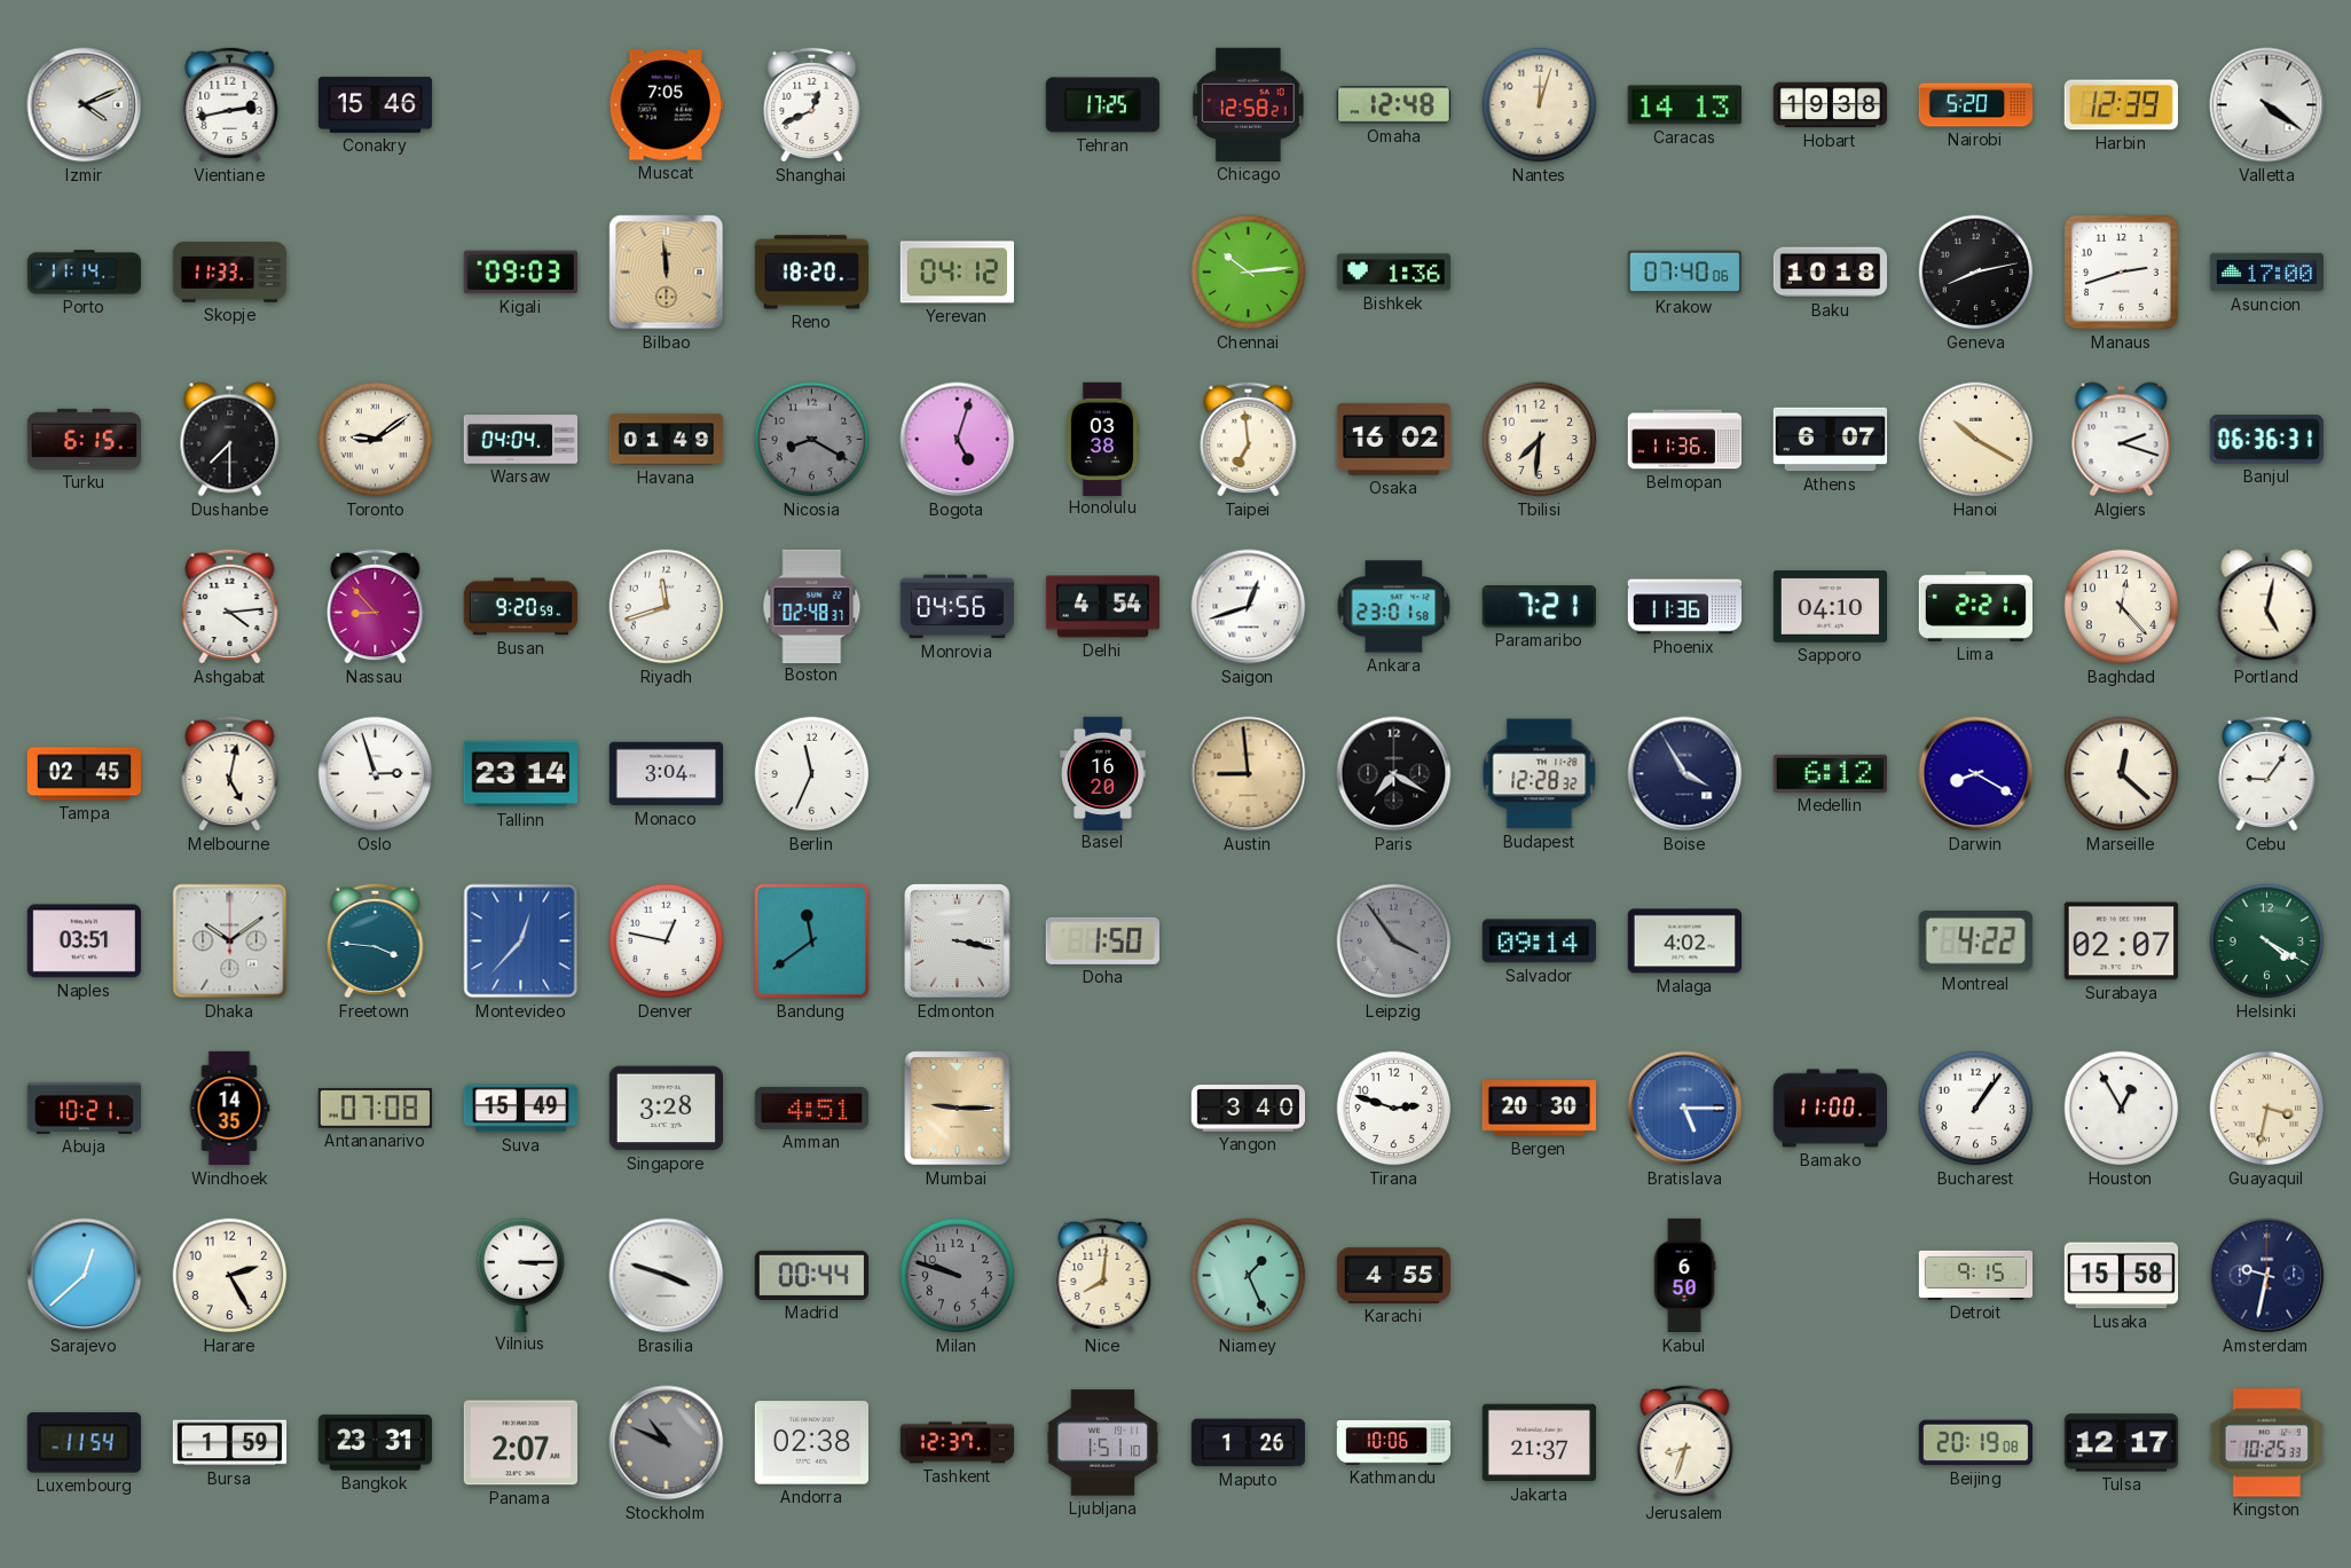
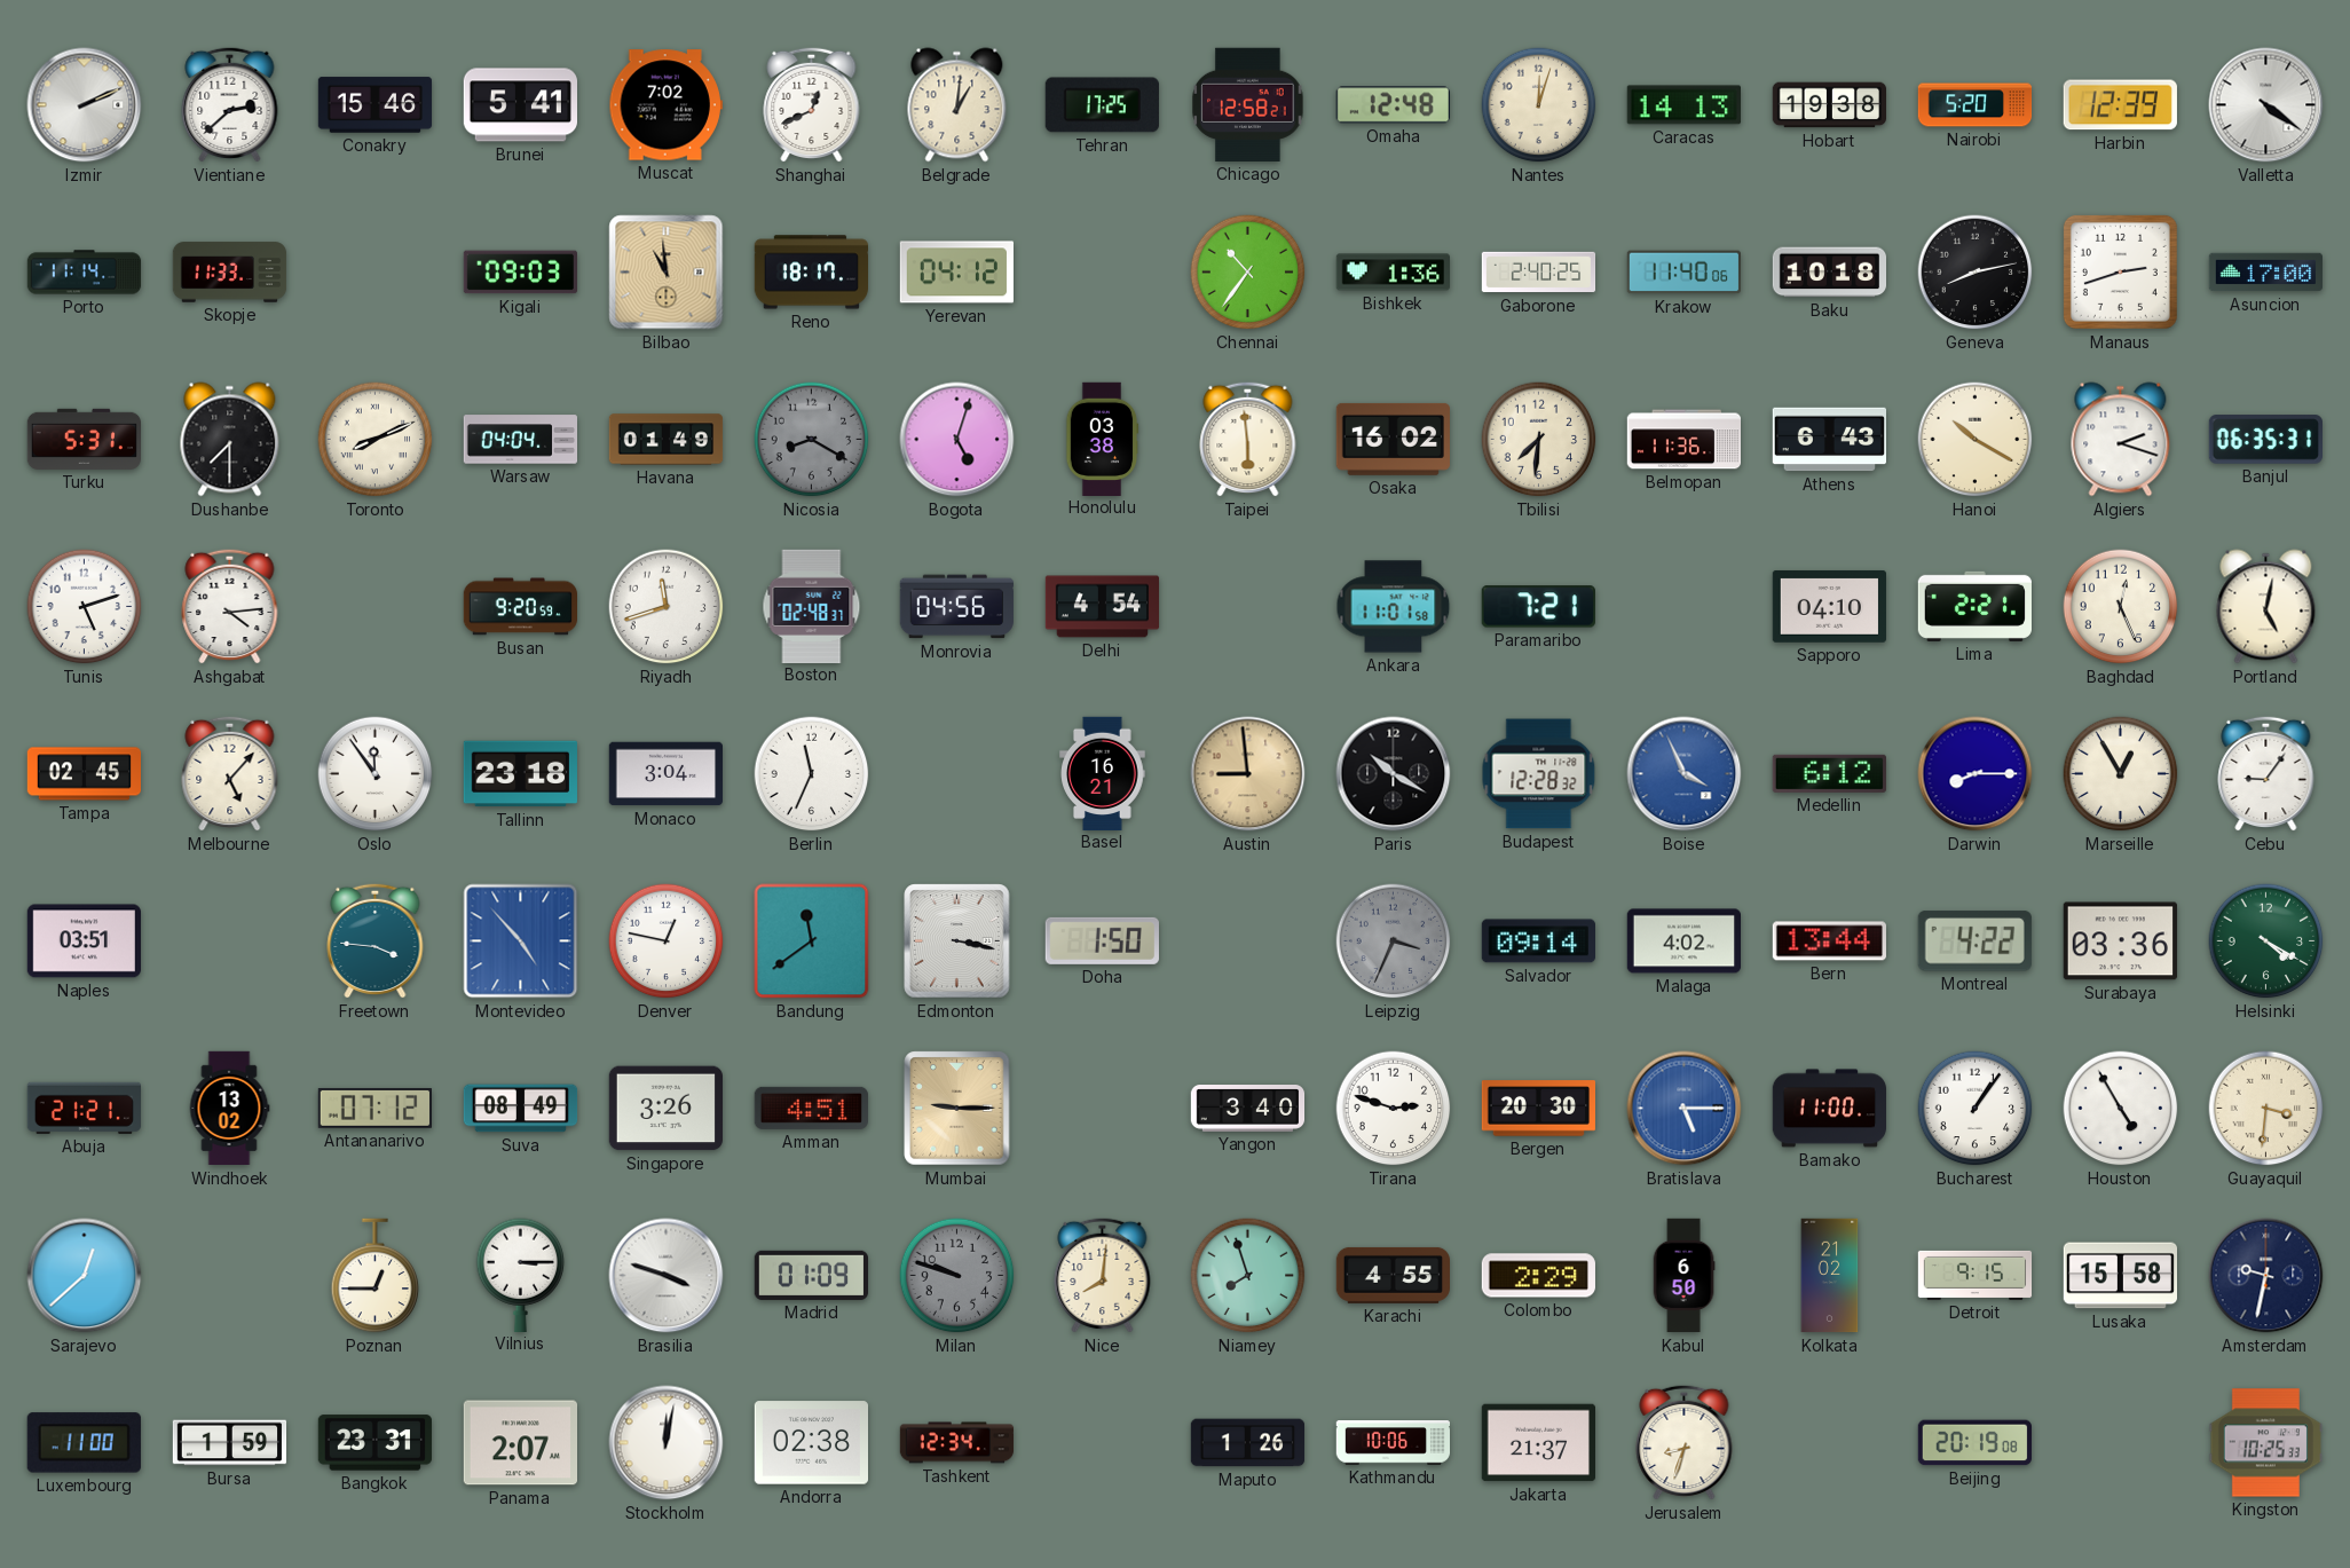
Izmir: 4:11 -> 2:11
Vientiane: 2:43 -> 2:38
Brunei: none -> 5:41
Muscat: 7:05 -> 7:02
Belgrade: none -> 1:01
Bilbao: 11:59 -> 10:59
Reno: 18:20 -> 18:17
Chennai: 10:14 -> 10:36
Gaborone: none -> 2:40
Krakow: 07:40 -> 11:40
Turku: 6:15 -> 5:31
Toronto: 9:09 -> 8:11
Taipei: 6:59 -> 5:59
Athens: 6:07 -> 6:43
Banjul: 06:36 -> 06:35
Tunis: none -> 5:12
Nassau: 8:53 -> none
Saigon: 12:42 -> none
Ankara: 23:01 -> 11:01
Phoenix: 11:36 -> none
Baghdad: 12:23 -> 12:26
Melbourne: 5:02 -> 5:07
Oslo: 2:57 -> 11:54
Tallinn: 23:14 -> 23:18
Basel: 16:20 -> 16:21
Paris: 7:20 -> 10:20
Boise: 3:55 -> 3:56
Boise dial: navy -> blue
Darwin: 8:20 -> 8:15
Marseille: 12:22 -> 12:55
Dhaka: 10:09 -> none
Montevideo: 12:37 -> 4:53
Leipzig: 3:54 -> 3:34
Bern: none -> 13:44
Surabaya: 02:07 -> 03:36
Abuja: 10:21 -> 21:21
Windhoek: 14:35 -> 13:02
Antananarivo: 07:08 -> 07:12
Suva: 15:49 -> 08:49
Singapore: 3:28 -> 3:26
Houston: 12:55 -> 4:55
Guayaquil: 3:32 -> 3:31
Harare: 2:25 -> none
Poznan: none -> 12:45
Madrid: 00:44 -> 01:09
Niamey: 1:26 -> 7:57
Colombo: none -> 2:29
Kolkata: none -> 21:02
Luxembourg: 11:54 -> 11:00
Stockholm: 10:49 -> 12:02
Stockholm dial: grey -> white
Tashkent: 12:37 -> 12:34
Ljubljana: 1:51 -> none
Tulsa: 12:17 -> none
